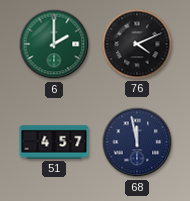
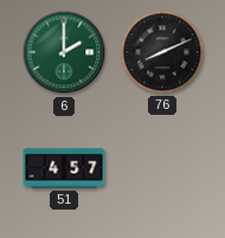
76: 4:11 -> 8:11
68: 11:58 -> none
